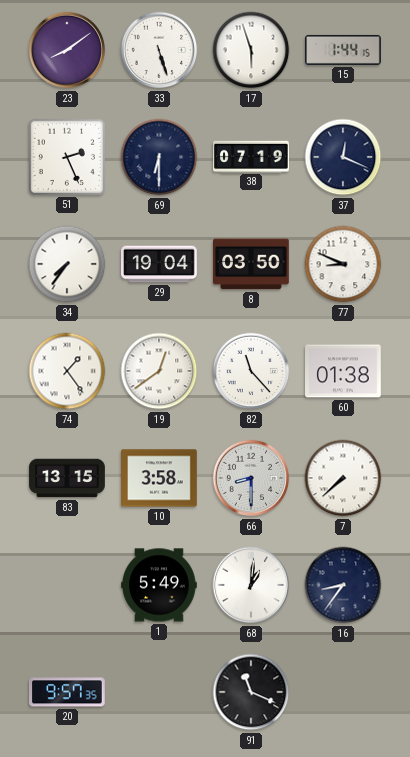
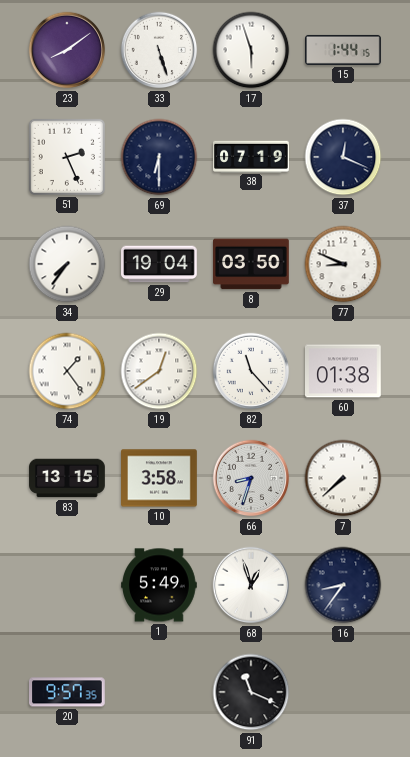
66: 8:30 -> 8:33
68: 1:01 -> 12:57
